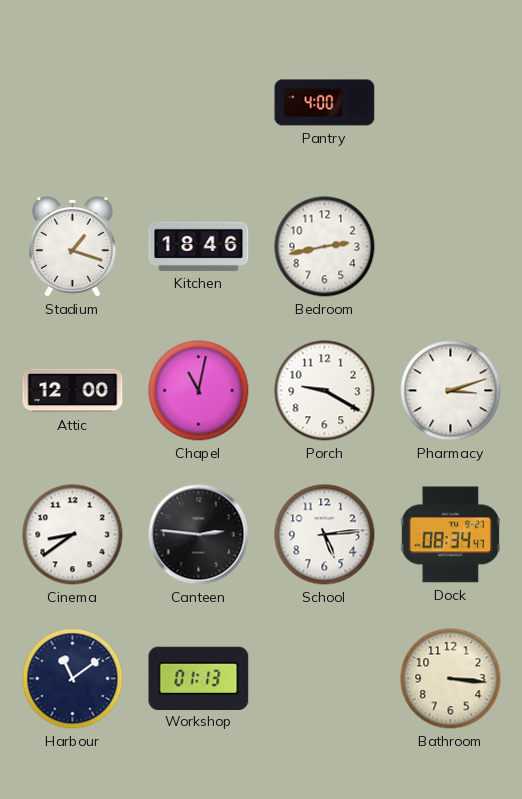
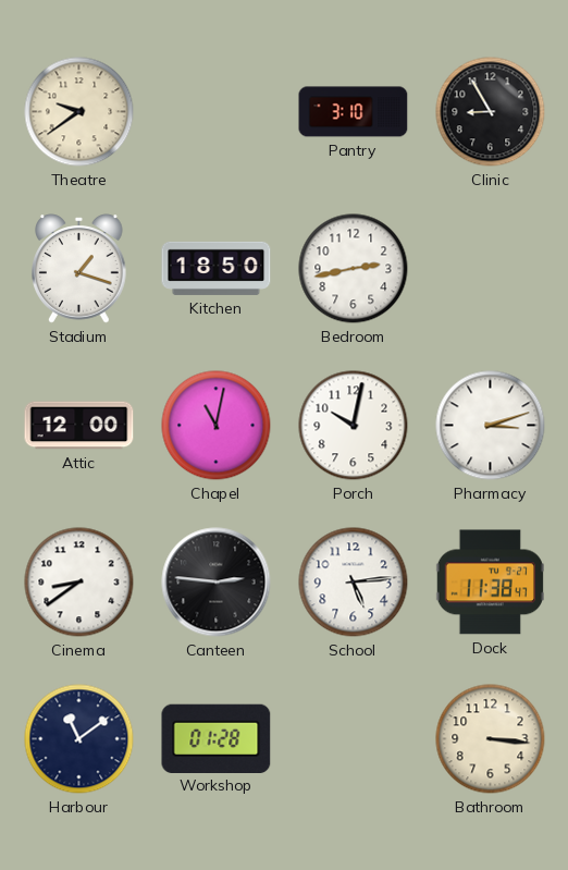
Theatre: none -> 9:39
Pantry: 4:00 -> 3:10
Clinic: none -> 8:55
Kitchen: 18:46 -> 18:50
Porch: 9:20 -> 10:02
Dock: 08:34 -> 11:38
Workshop: 01:13 -> 01:28
